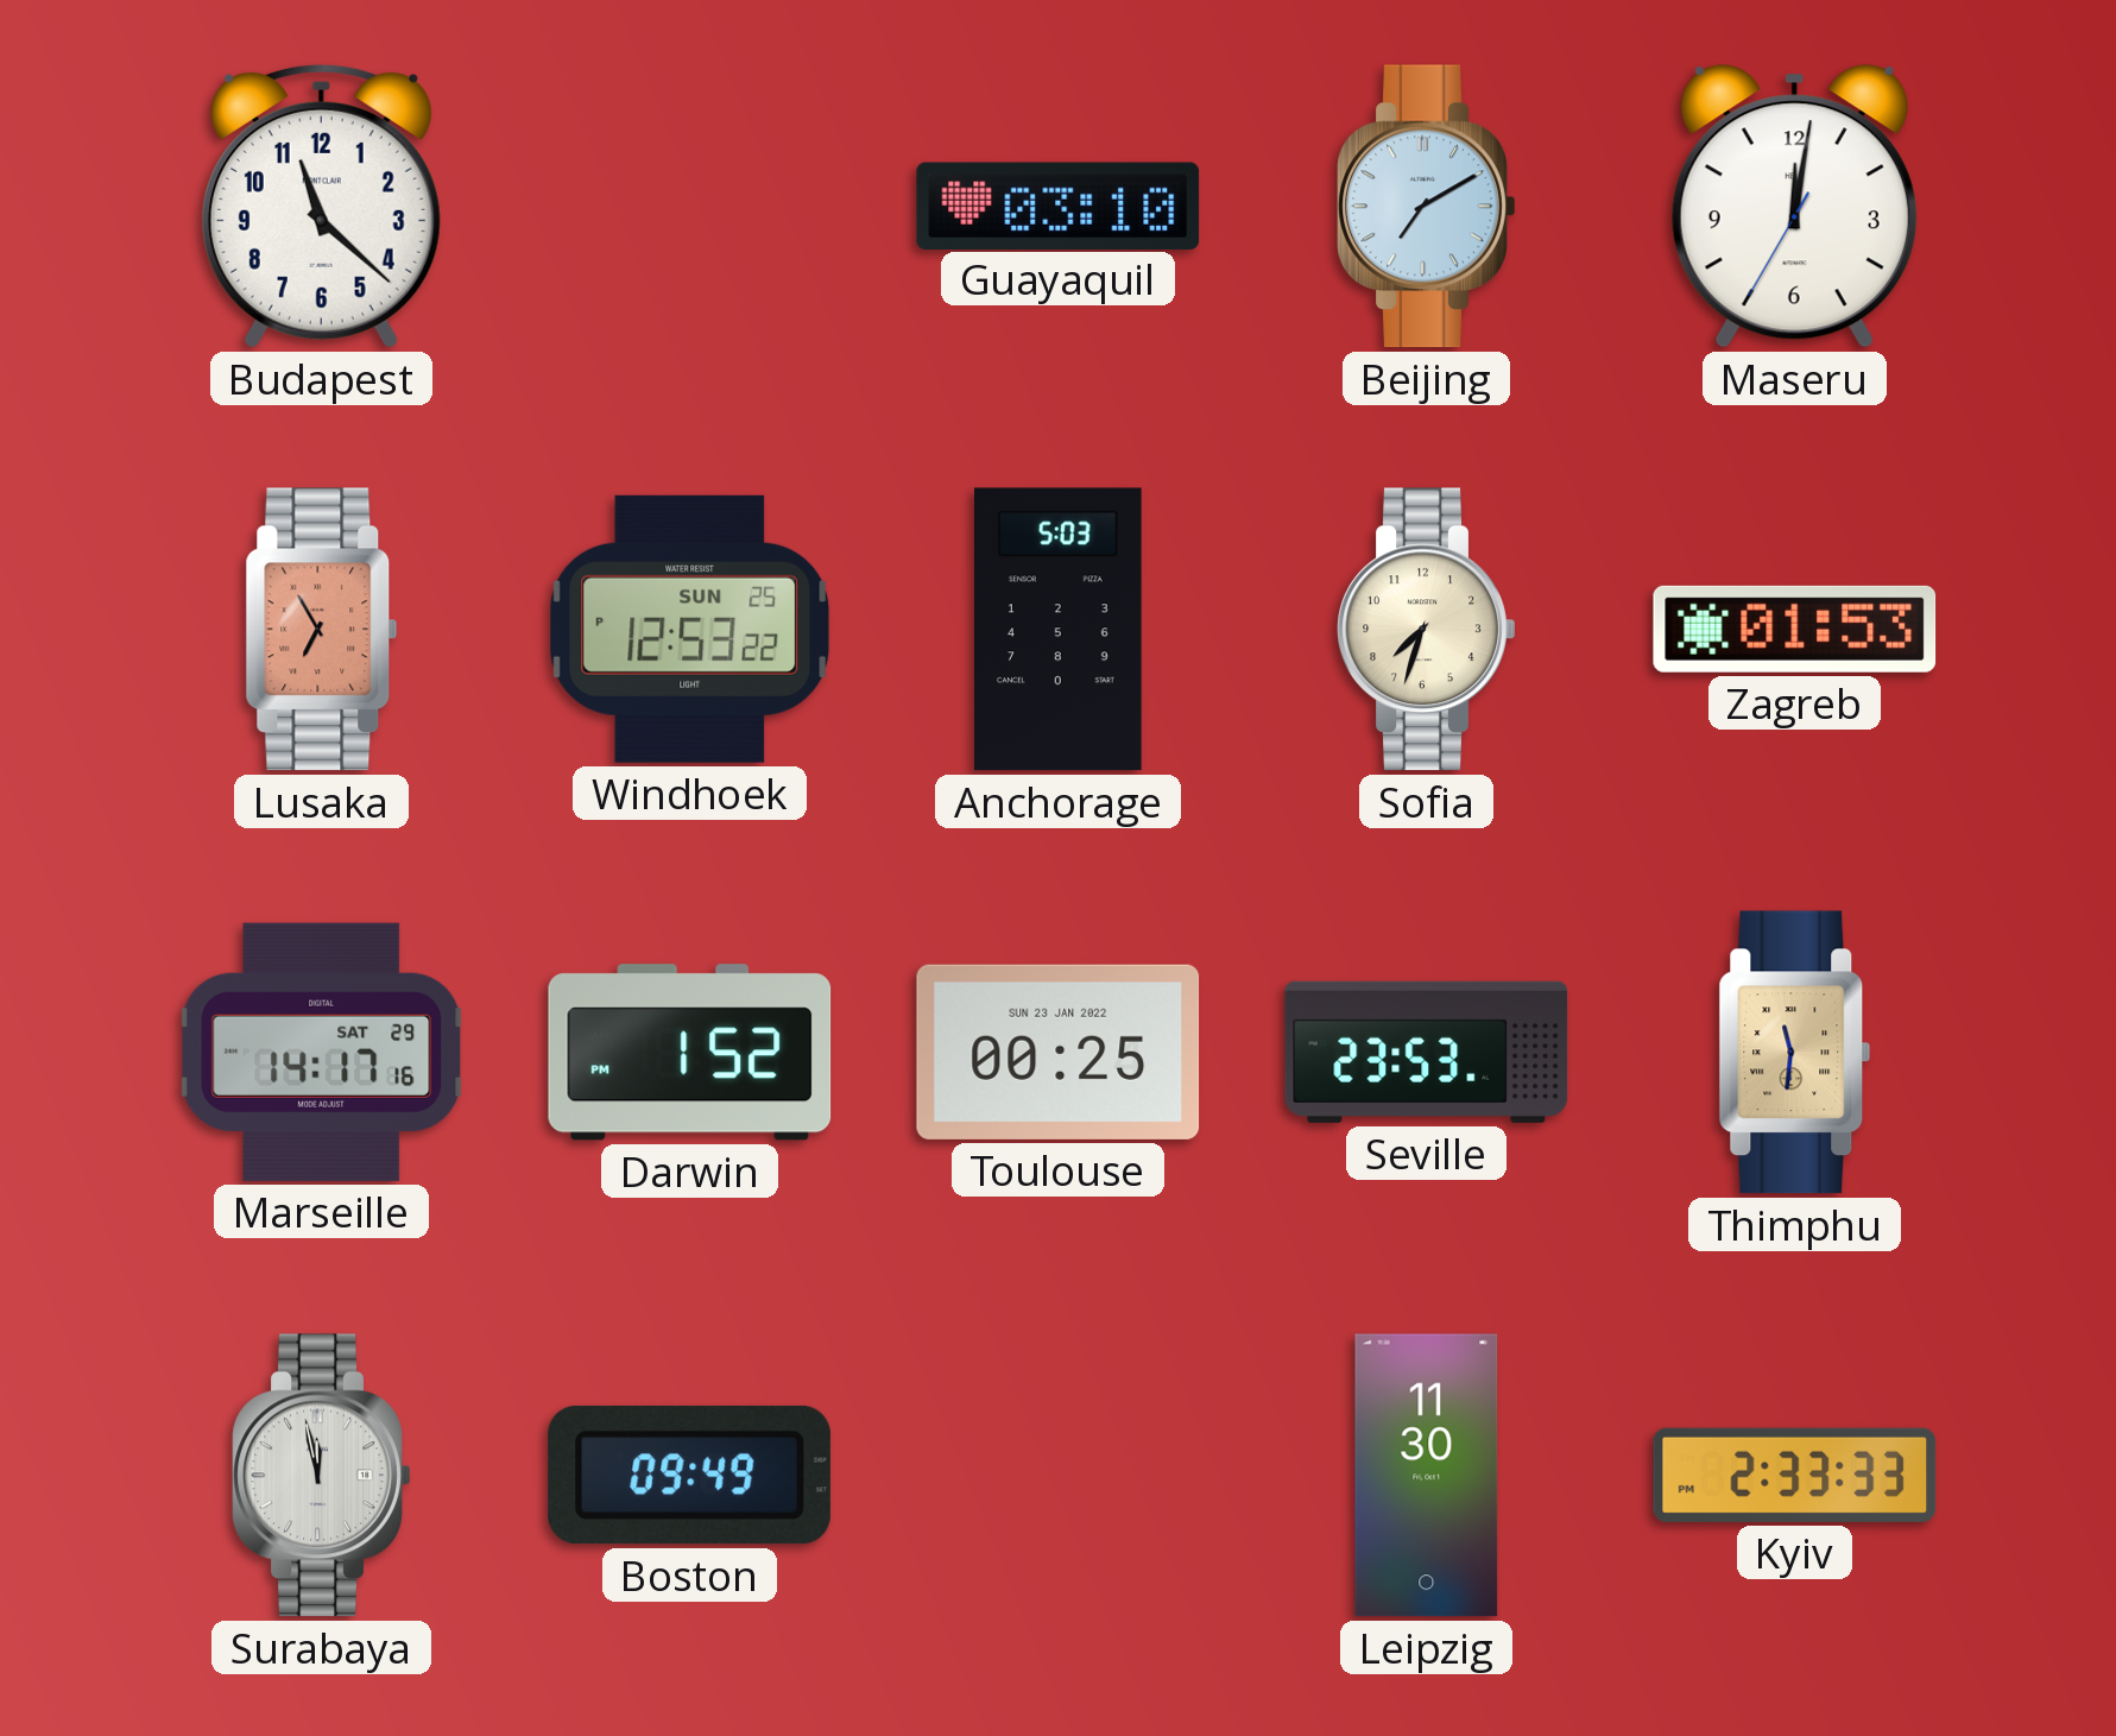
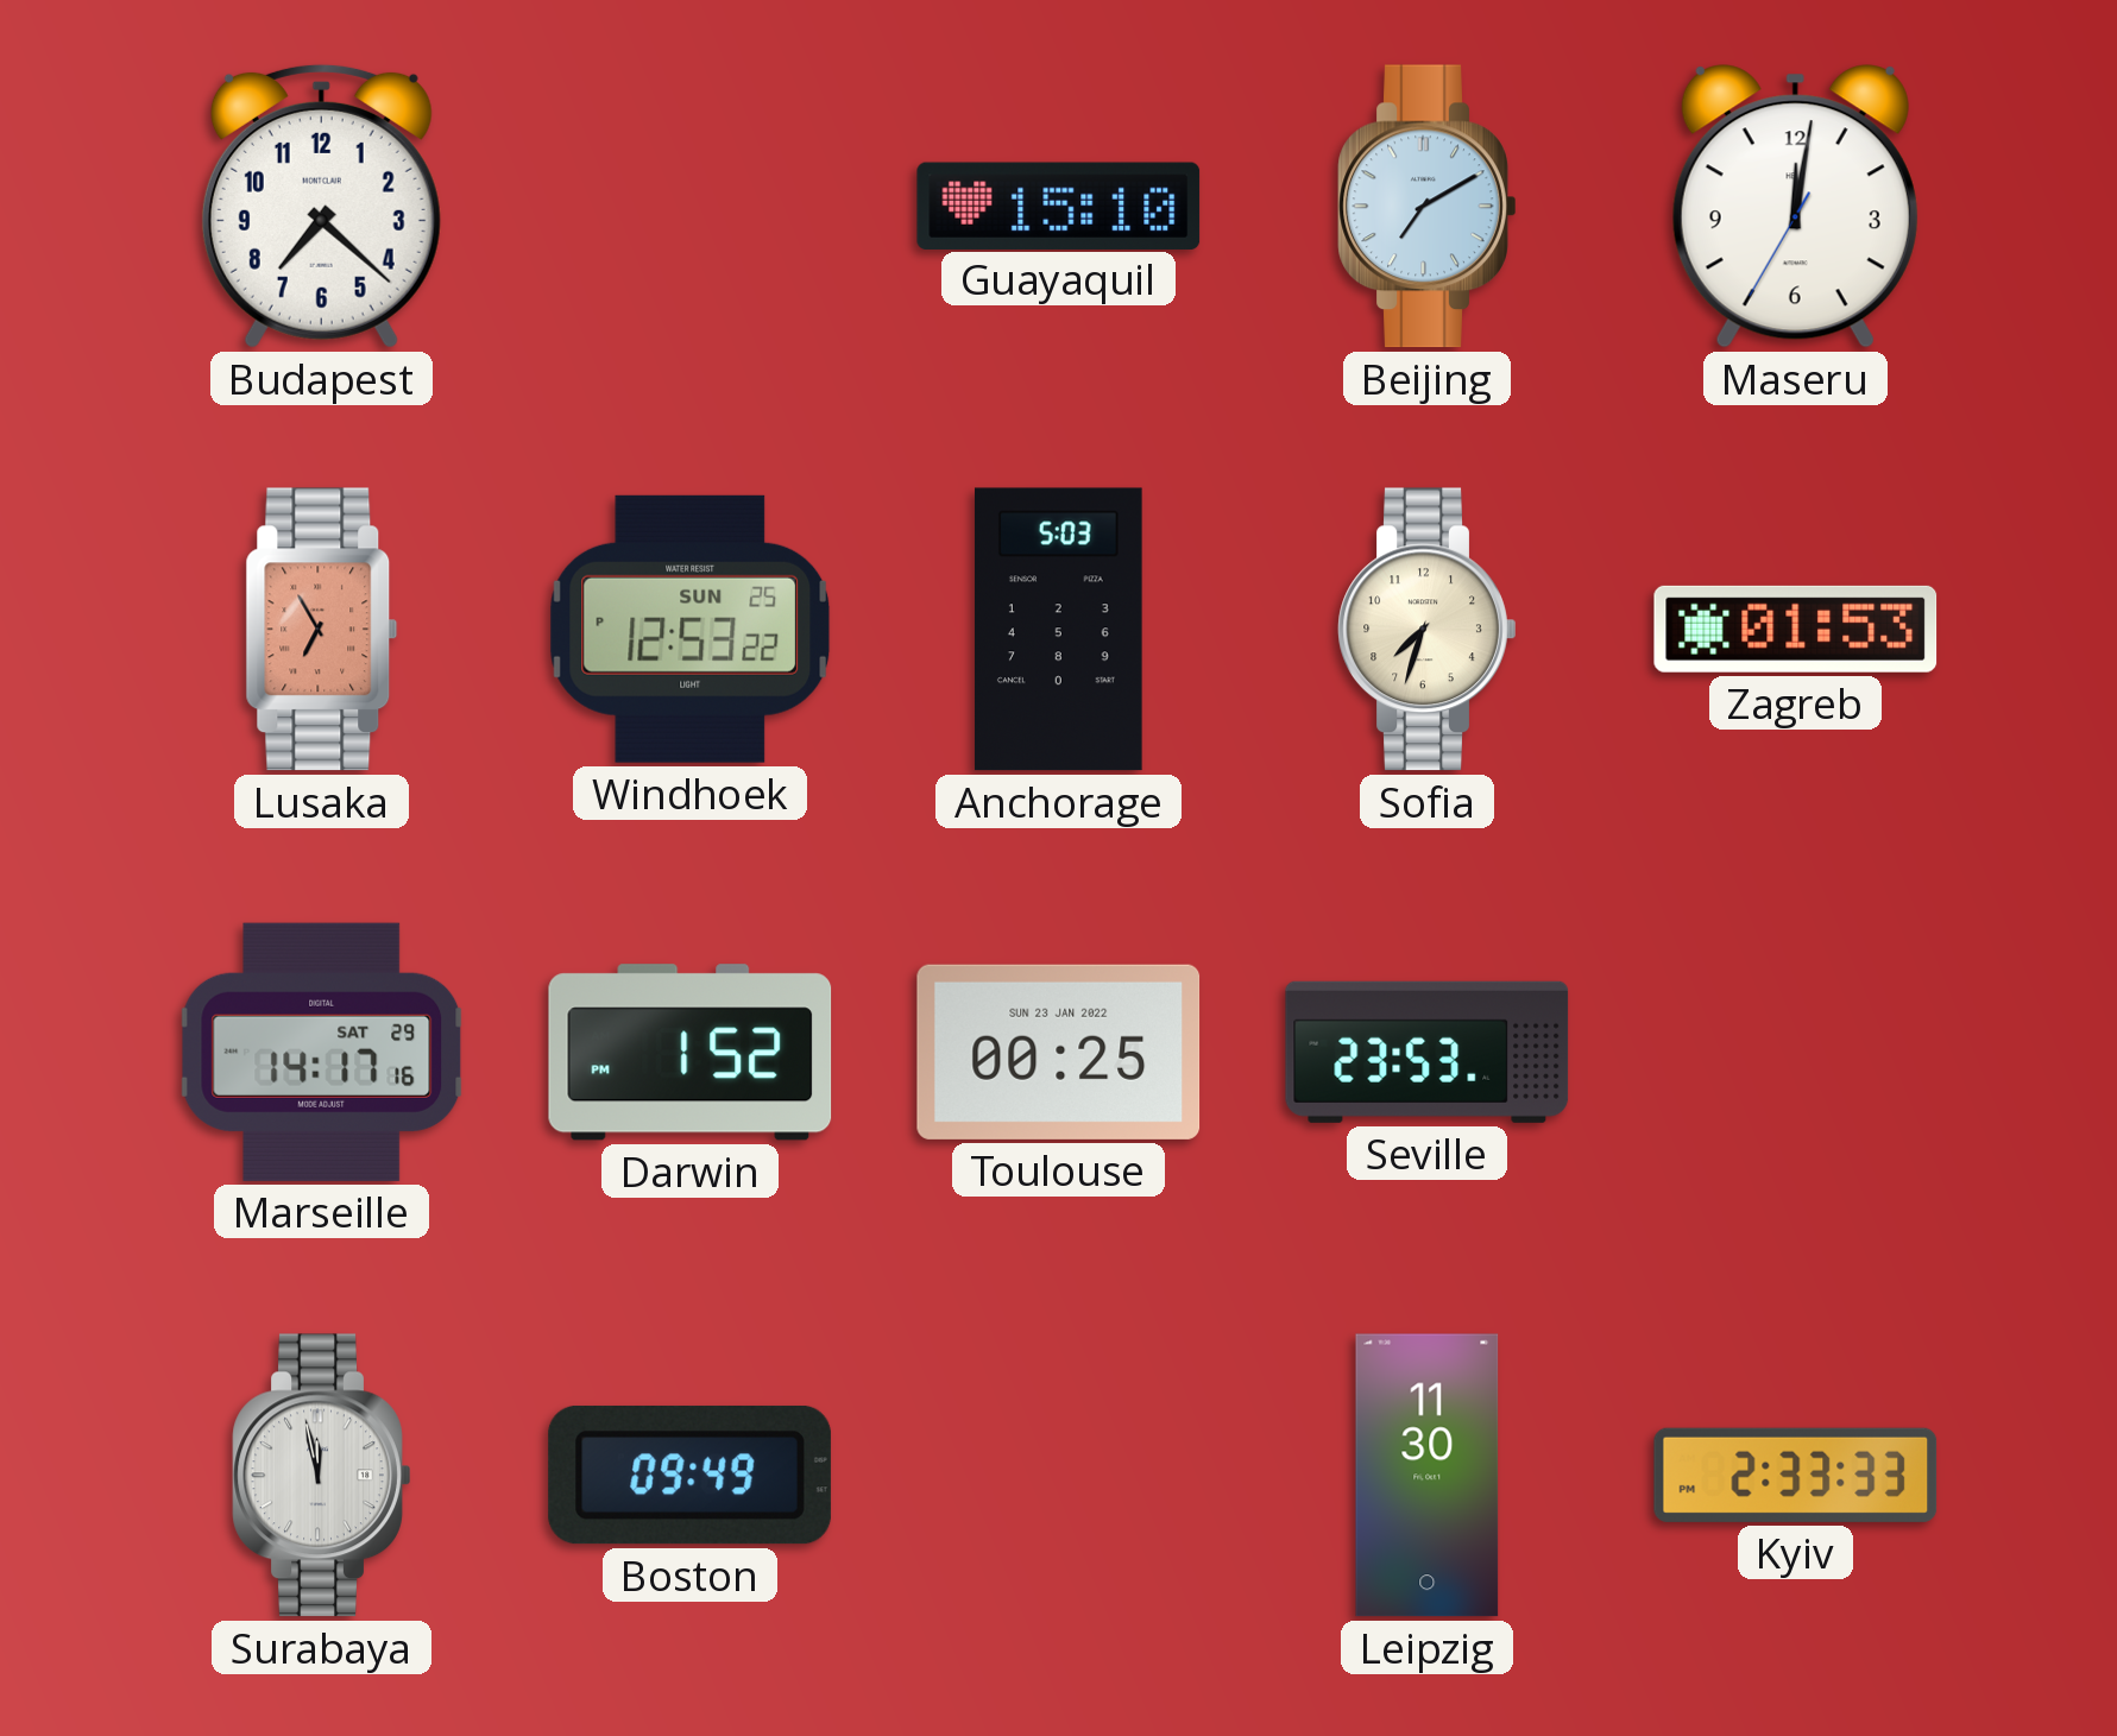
Budapest: 11:22 -> 7:22
Guayaquil: 03:10 -> 15:10
Thimphu: 11:31 -> none
